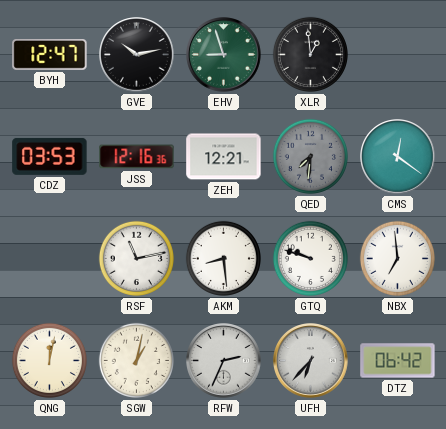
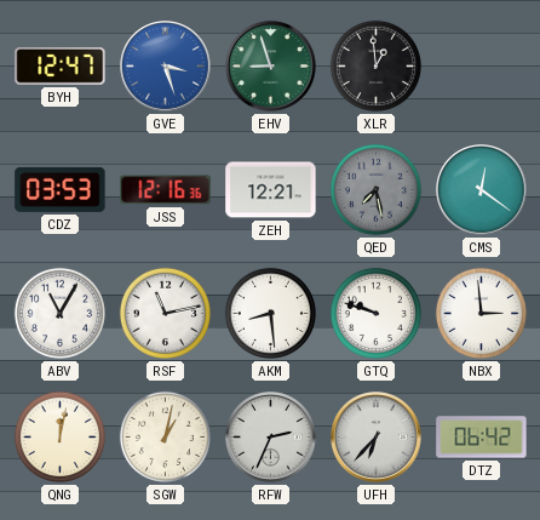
GVE: 10:13 -> 3:27
GVE dial: black -> blue
QED: 7:31 -> 7:28
ABV: none -> 11:05
NBX: 6:59 -> 2:59
